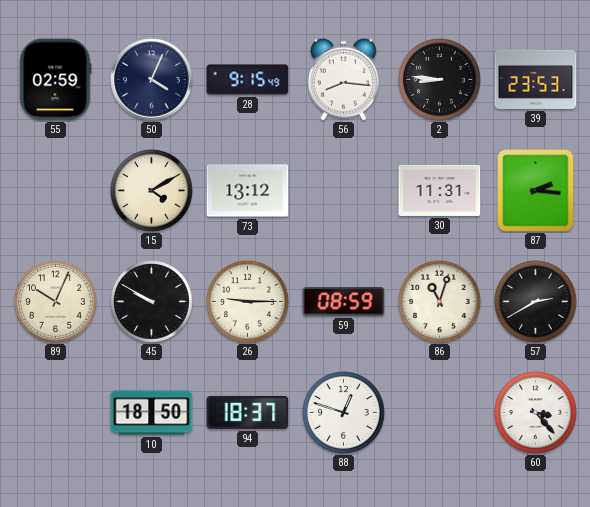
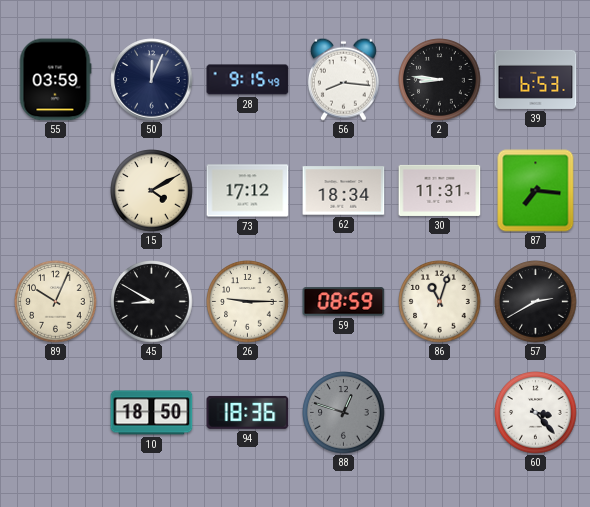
55: 02:59 -> 03:59
50: 4:04 -> 12:04
39: 23:53 -> 6:53
73: 13:12 -> 17:12
62: none -> 18:34
87: 2:16 -> 7:16
45: 9:50 -> 8:50
94: 18:37 -> 18:36
88 dial: white -> grey
